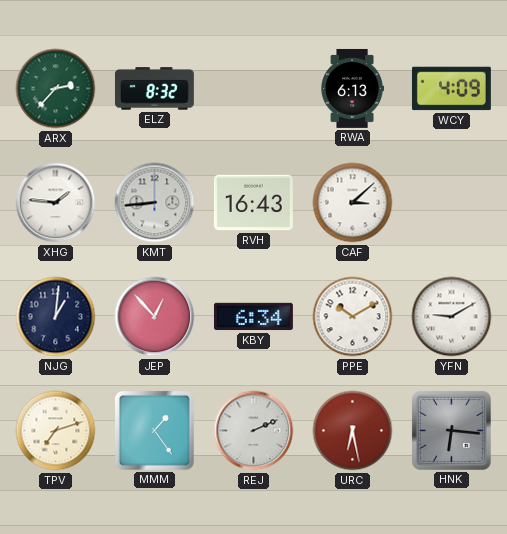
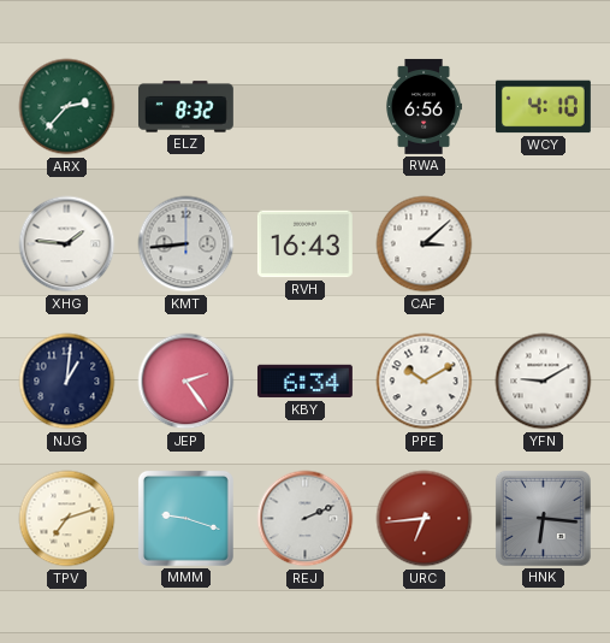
RWA: 6:13 -> 6:56
WCY: 4:09 -> 4:10
JEP: 12:53 -> 2:24
MMM: 1:24 -> 9:18
URC: 6:28 -> 6:44
